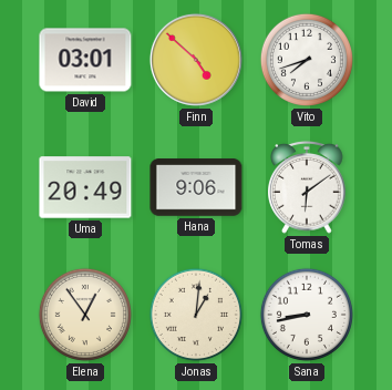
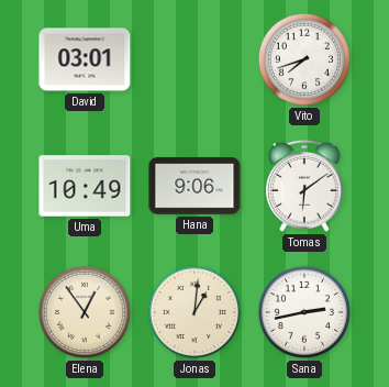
Finn: 4:52 -> none
Uma: 20:49 -> 10:49
Sana: 8:43 -> 2:43
